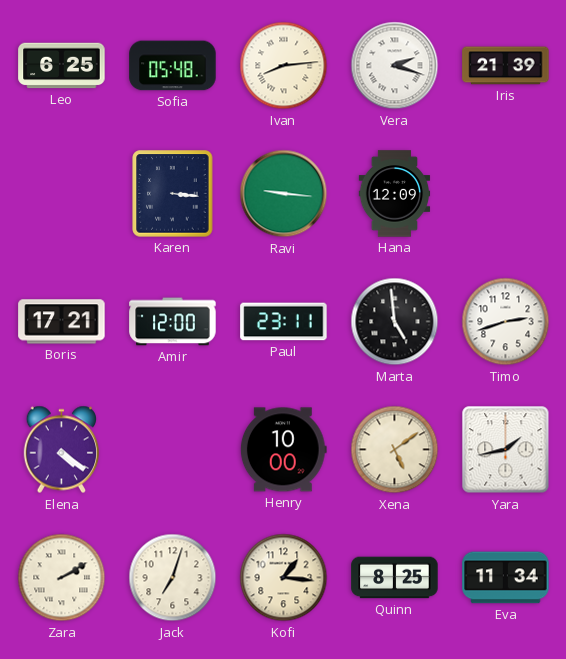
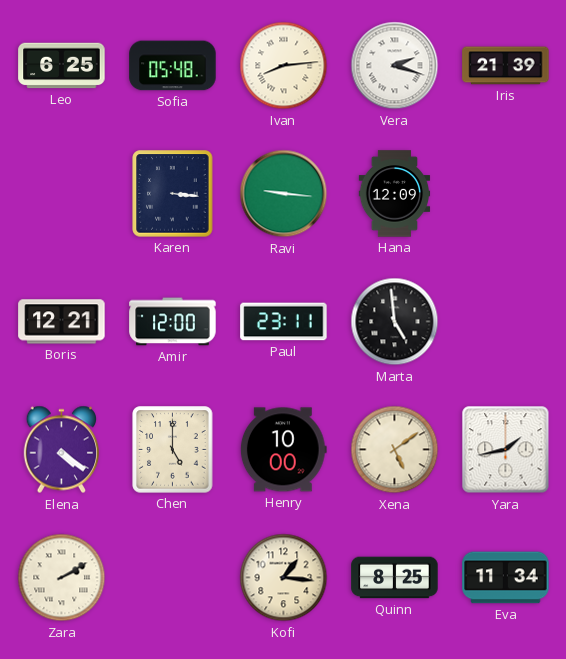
Boris: 17:21 -> 12:21
Timo: 2:42 -> none
Chen: none -> 5:00
Jack: 7:03 -> none
